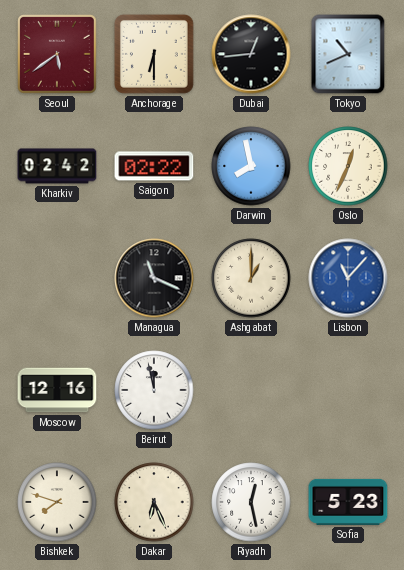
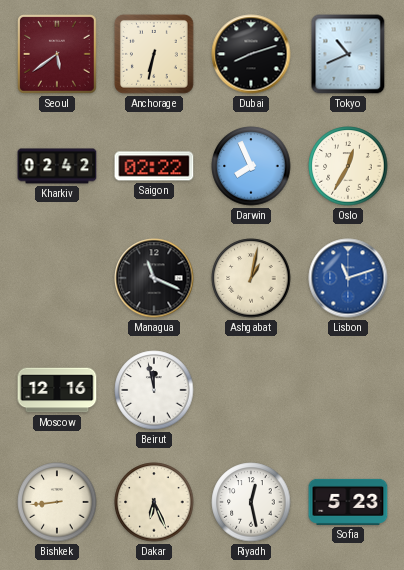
Anchorage: 6:30 -> 6:32
Dubai: 12:44 -> 8:12
Darwin: 7:58 -> 7:56
Oslo: 12:34 -> 12:35
Ashgabat: 1:00 -> 1:02
Lisbon: 11:07 -> 11:12
Bishkek: 7:48 -> 8:44
